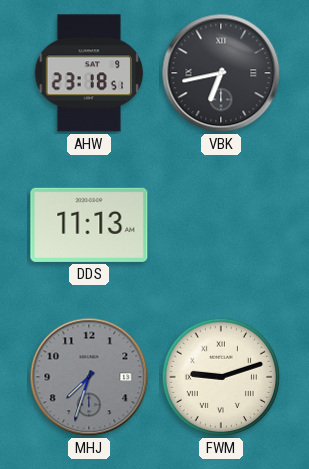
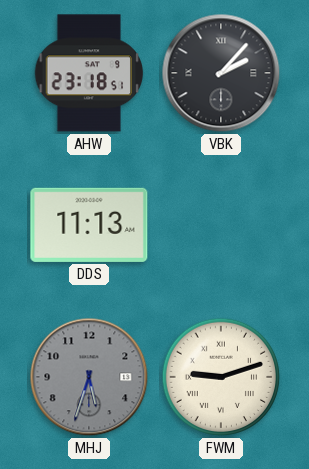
VBK: 6:43 -> 2:07
MHJ: 7:33 -> 5:33
